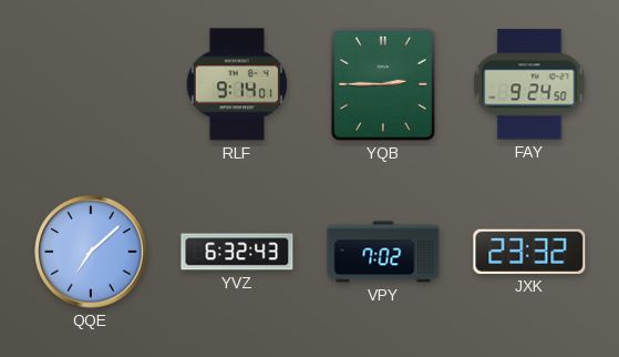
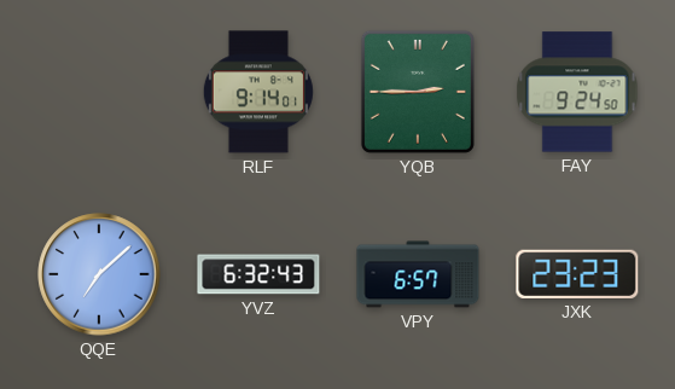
VPY: 7:02 -> 6:57
JXK: 23:32 -> 23:23
